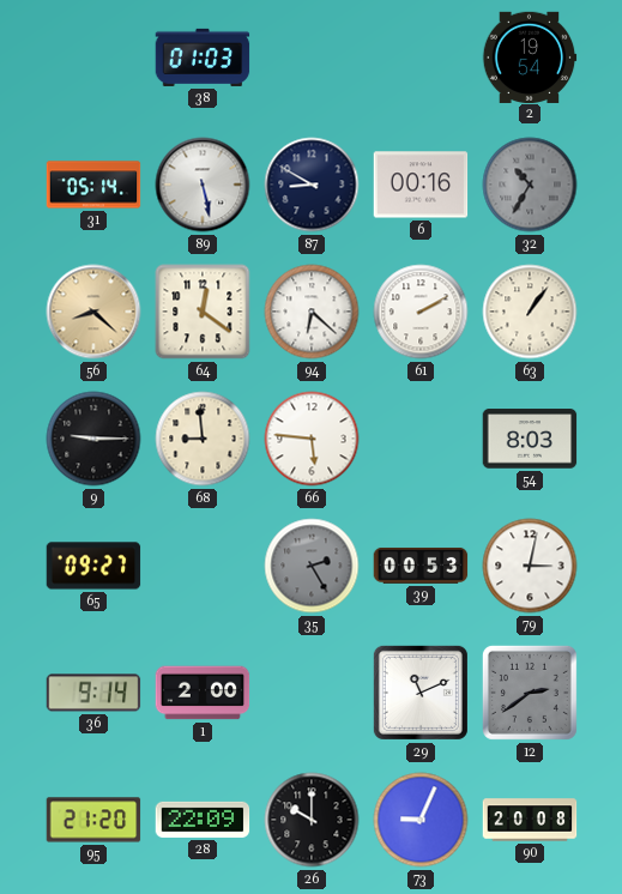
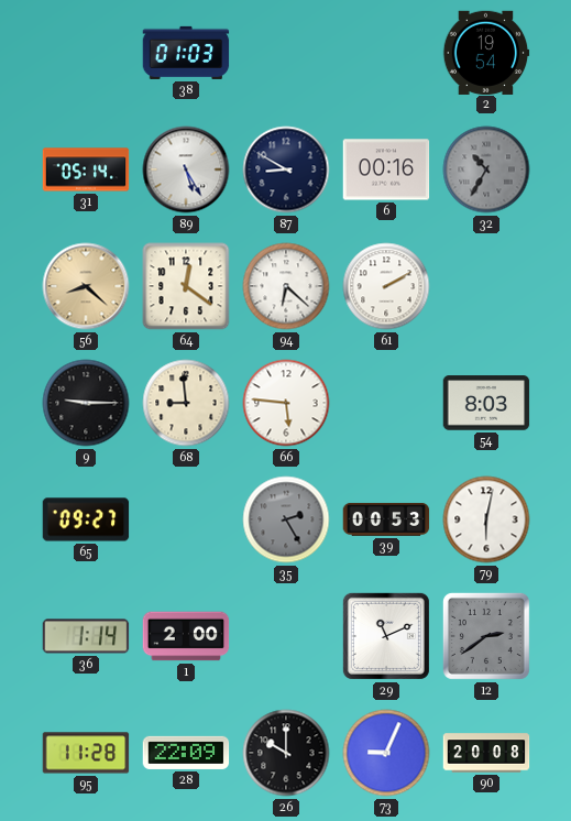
89: 5:28 -> 5:25
63: 1:06 -> none
79: 3:02 -> 6:02
36: 9:14 -> 1:14
95: 21:20 -> 11:28
